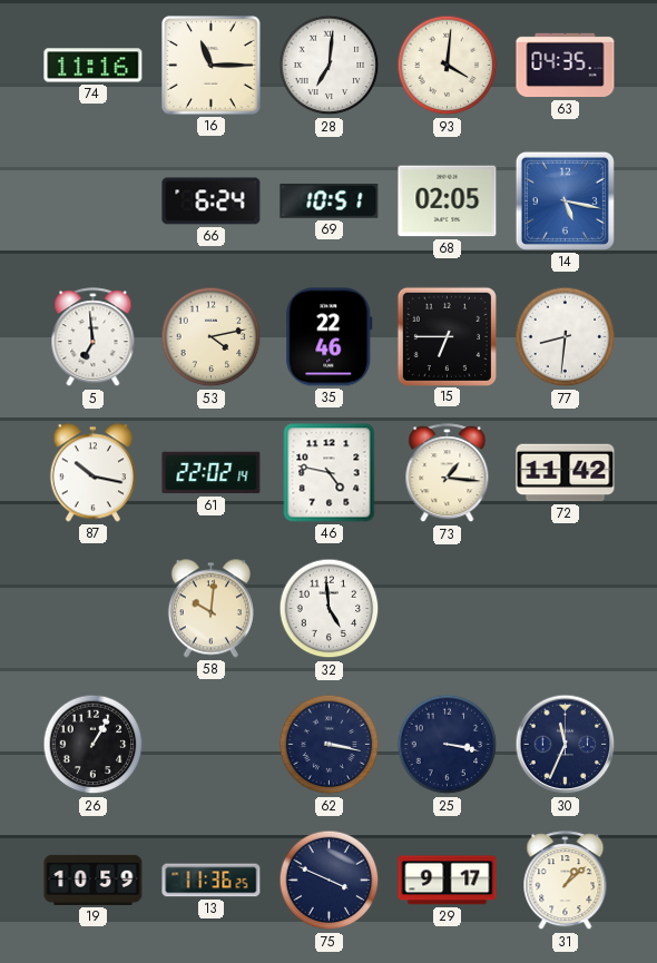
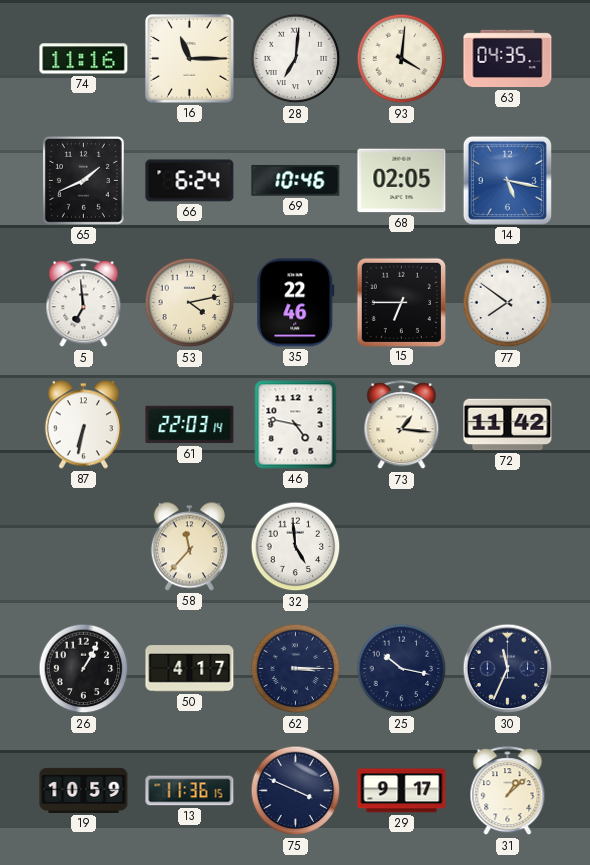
65: none -> 1:41
69: 10:51 -> 10:46
77: 8:31 -> 7:51
87: 10:17 -> 6:32
61: 22:02 -> 22:03
58: 10:01 -> 11:37
50: none -> 4:17
62: 3:17 -> 3:15
25: 3:17 -> 10:17
13: 11:36:25 -> 11:36:15
